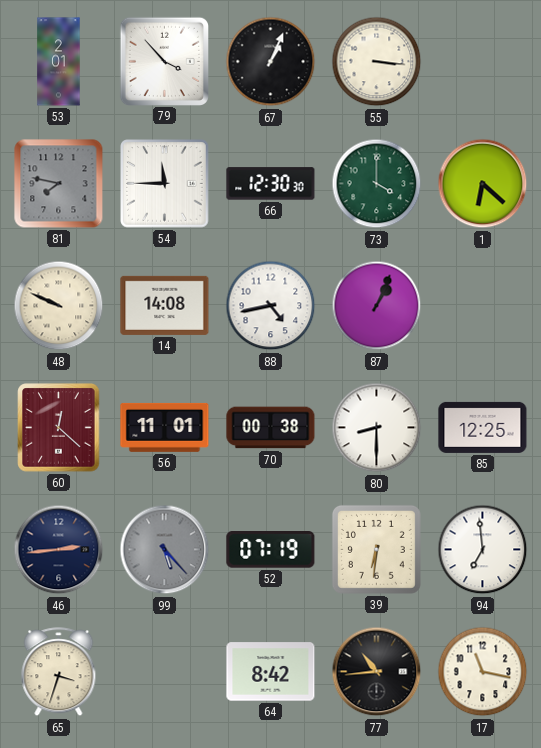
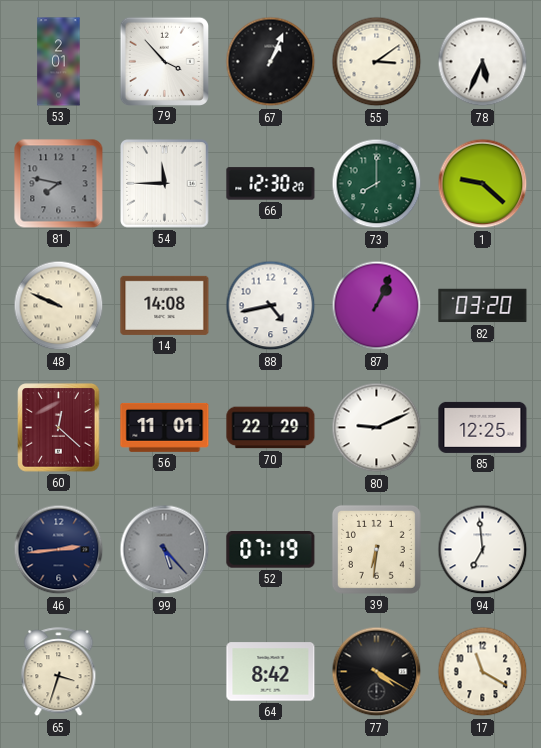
55: 3:16 -> 3:09
78: none -> 5:34
66: 12:30:30 -> 12:30:20
73: 4:00 -> 8:00
1: 6:22 -> 9:22
82: none -> 03:20
70: 00:38 -> 22:29
80: 8:30 -> 9:11
77: 10:44 -> 4:20
17: 11:17 -> 11:20
